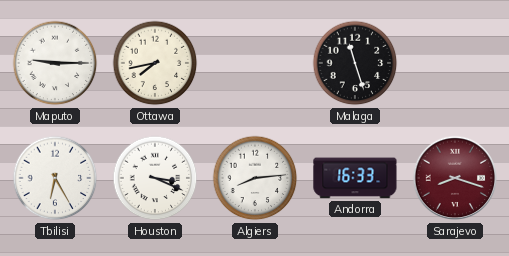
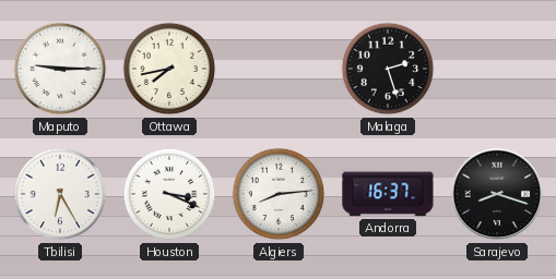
Malaga: 11:27 -> 2:27
Andorra: 16:33 -> 16:37
Sarajevo dial: burgundy -> black
